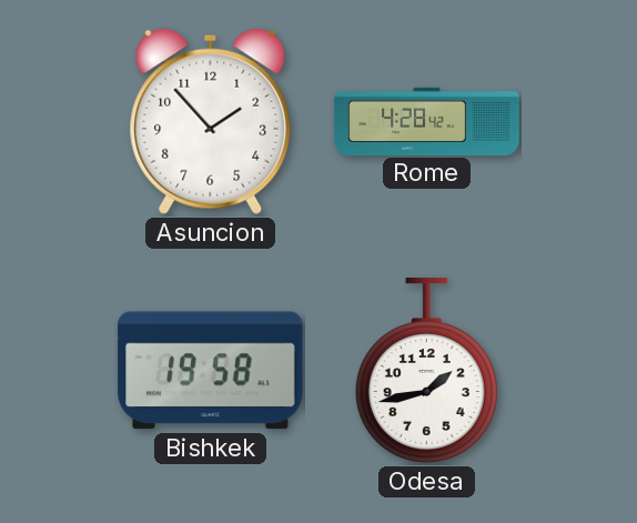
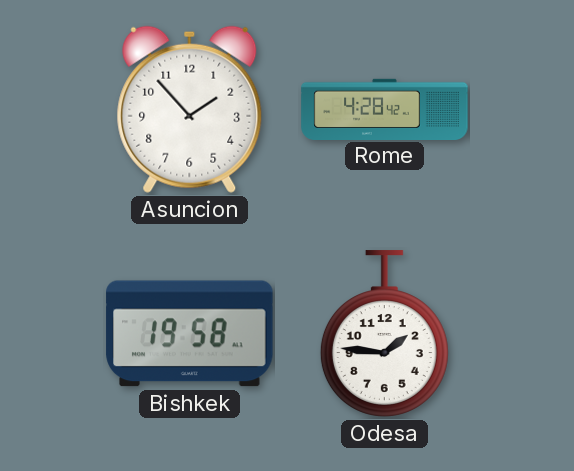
Odesa: 1:43 -> 1:46
